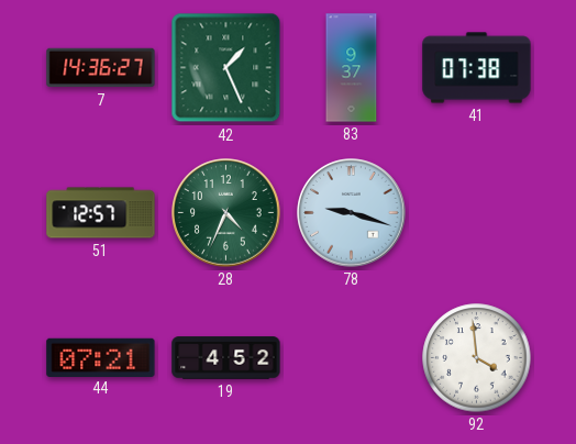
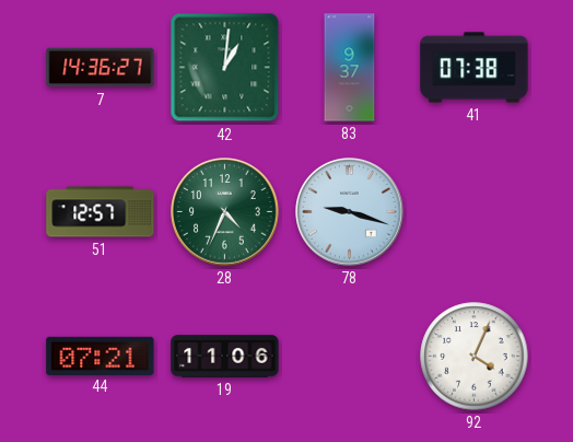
42: 1:26 -> 1:01
19: 4:52 -> 11:06
92: 3:59 -> 4:04
